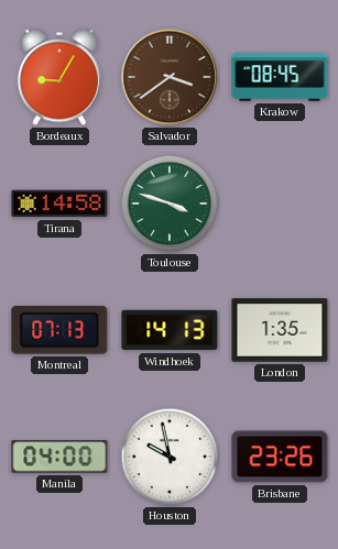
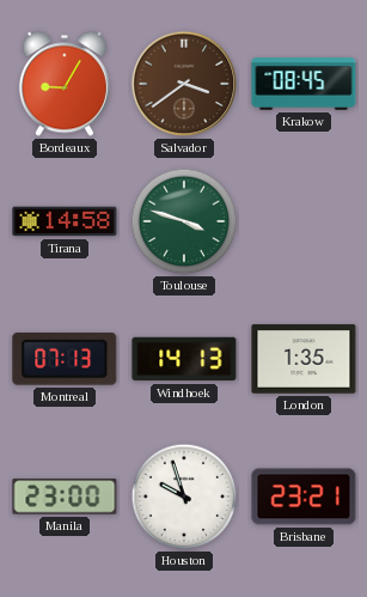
Manila: 04:00 -> 23:00
Houston: 9:58 -> 9:57
Brisbane: 23:26 -> 23:21
